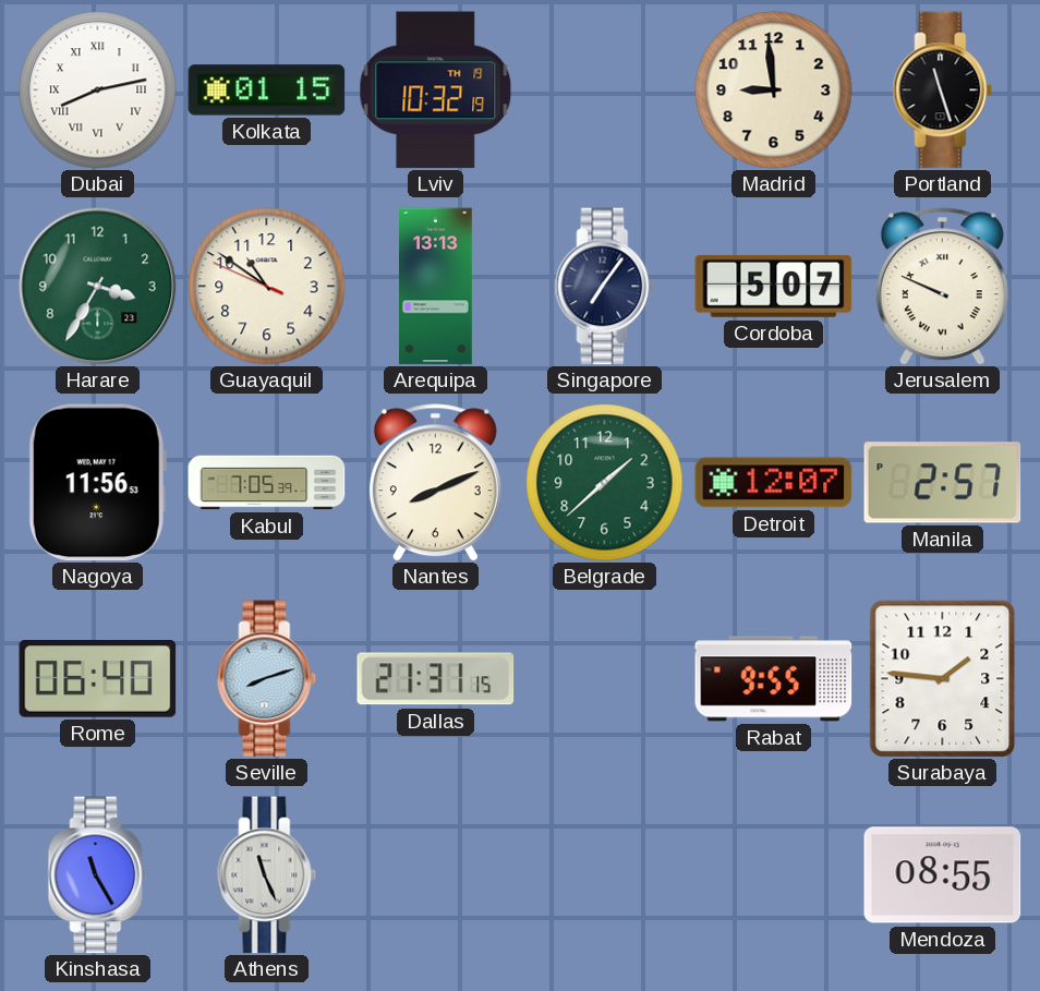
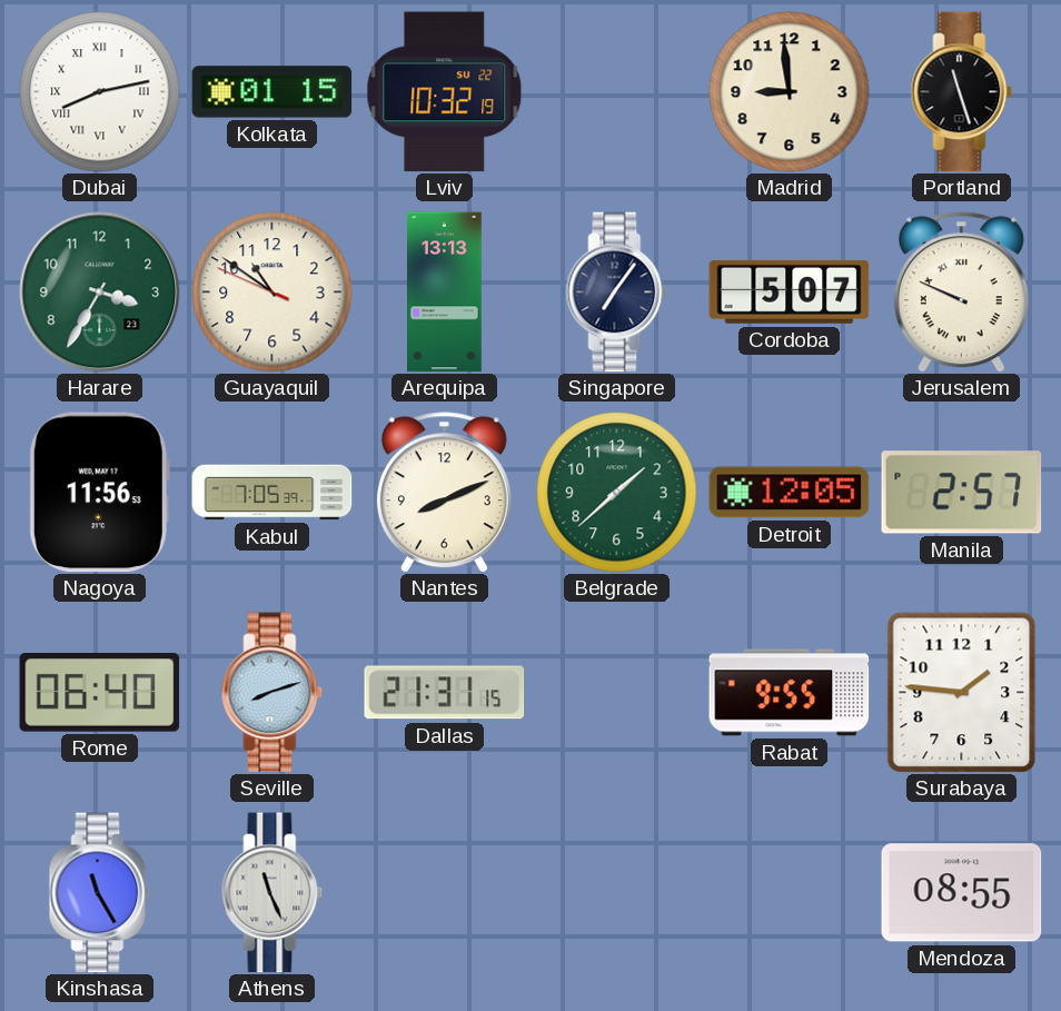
Lviv date: TH 19 -> SU 22
Detroit: 12:07 -> 12:05
